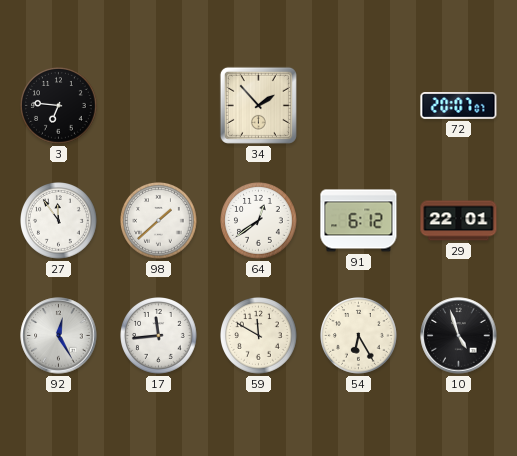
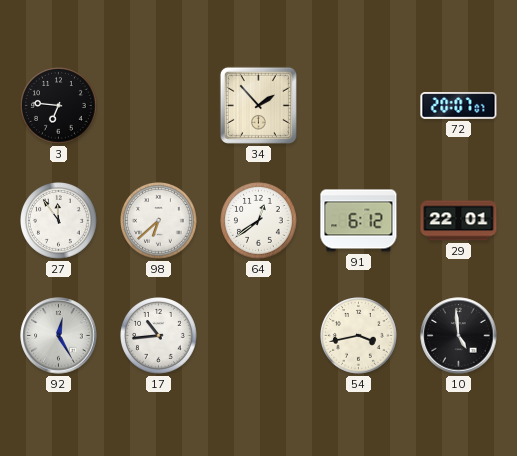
98: 1:38 -> 6:38
17: 11:44 -> 10:44
59: 11:50 -> none
54: 6:25 -> 3:43
10: 4:57 -> 4:59
